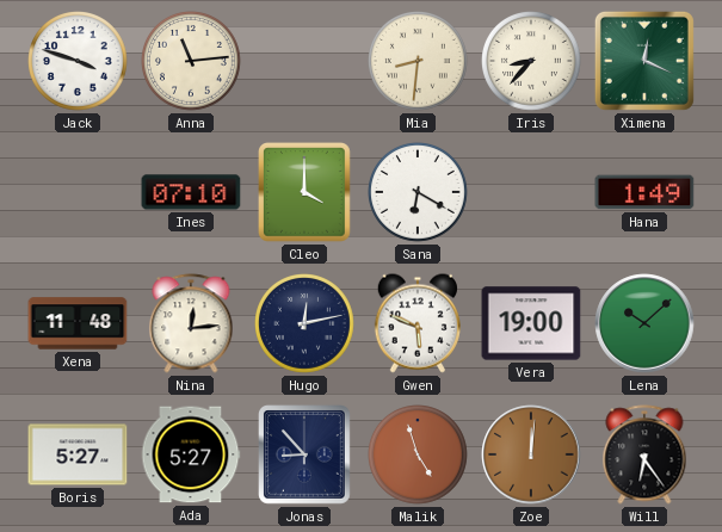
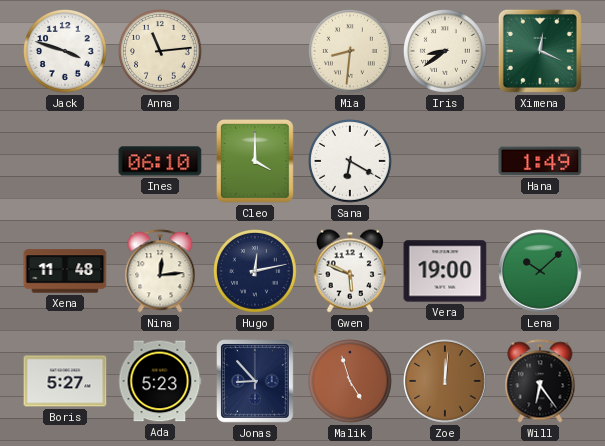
Iris: 8:37 -> 8:39
Ines: 07:10 -> 06:10
Ada: 5:27 -> 5:23
